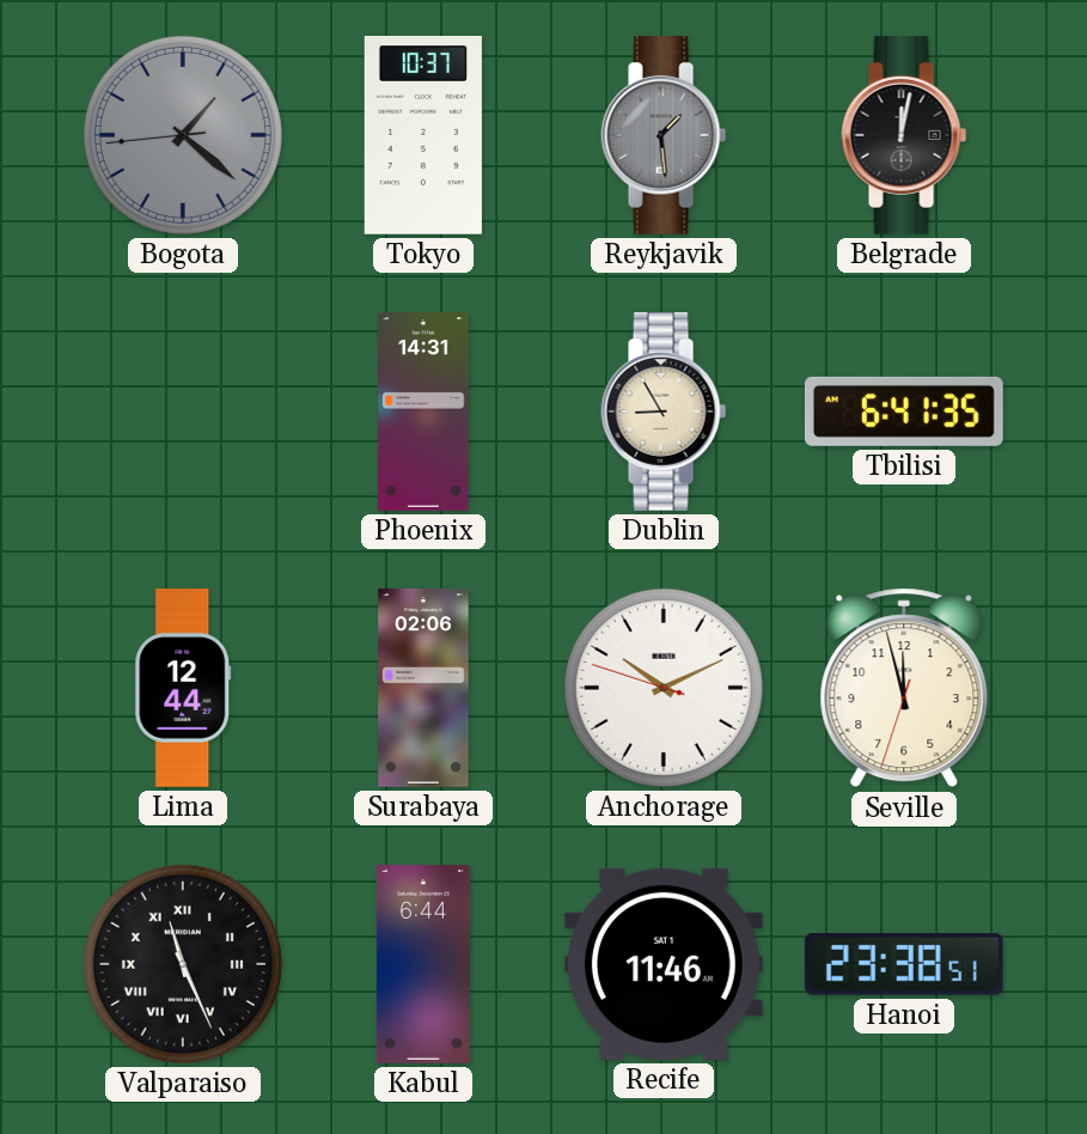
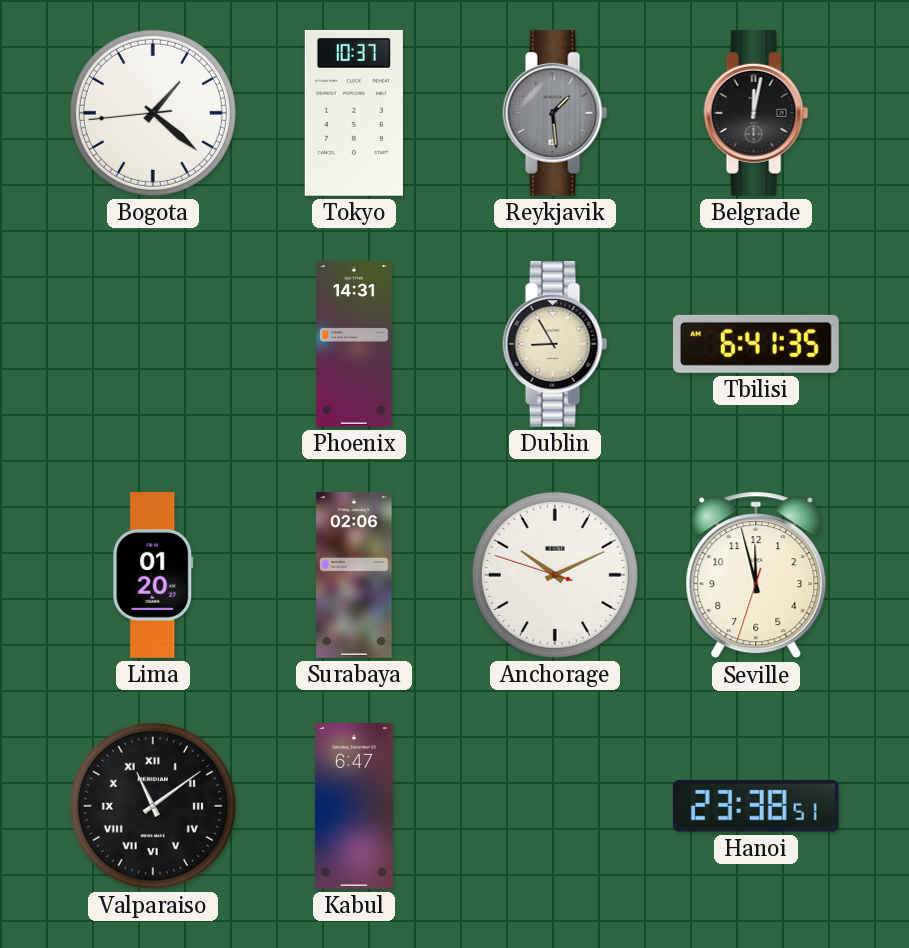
Bogota dial: grey -> white
Lima: 12:44 -> 01:20
Valparaiso: 11:26 -> 11:09
Kabul: 6:44 -> 6:47
Recife: 11:46 -> none
